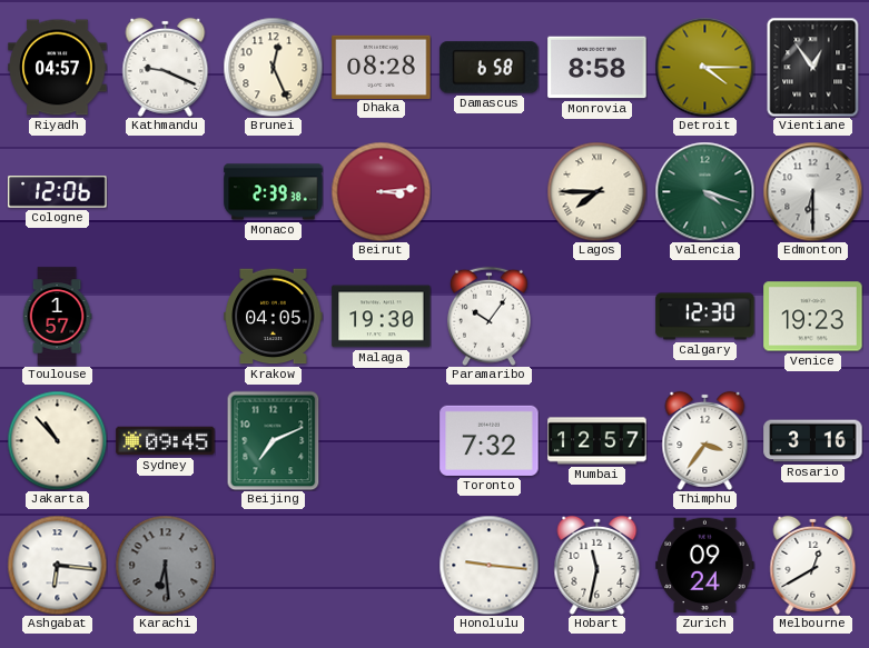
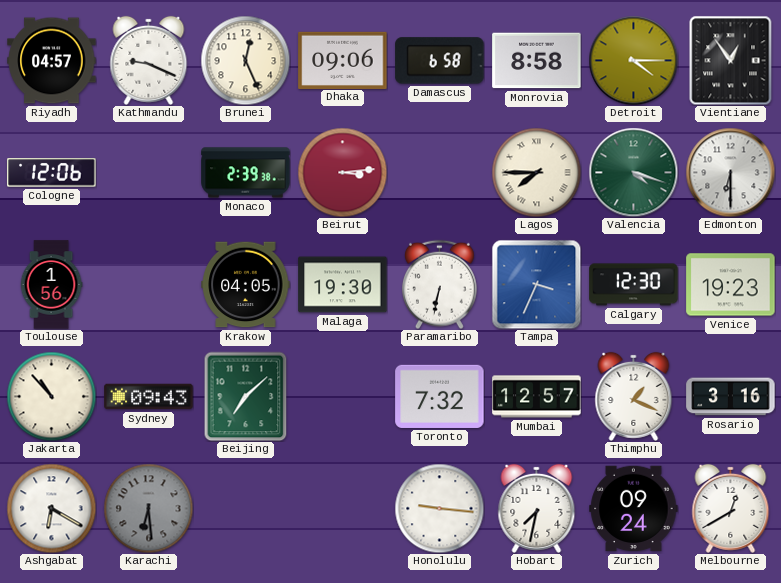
Dhaka: 08:28 -> 09:06
Toulouse: 1:57 -> 1:56
Paramaribo: 10:06 -> 6:32
Tampa: none -> 3:34
Sydney: 09:45 -> 09:43
Beijing: 7:11 -> 7:08
Thimphu: 3:36 -> 1:19
Ashgabat: 6:16 -> 6:20
Hobart: 11:32 -> 7:32
